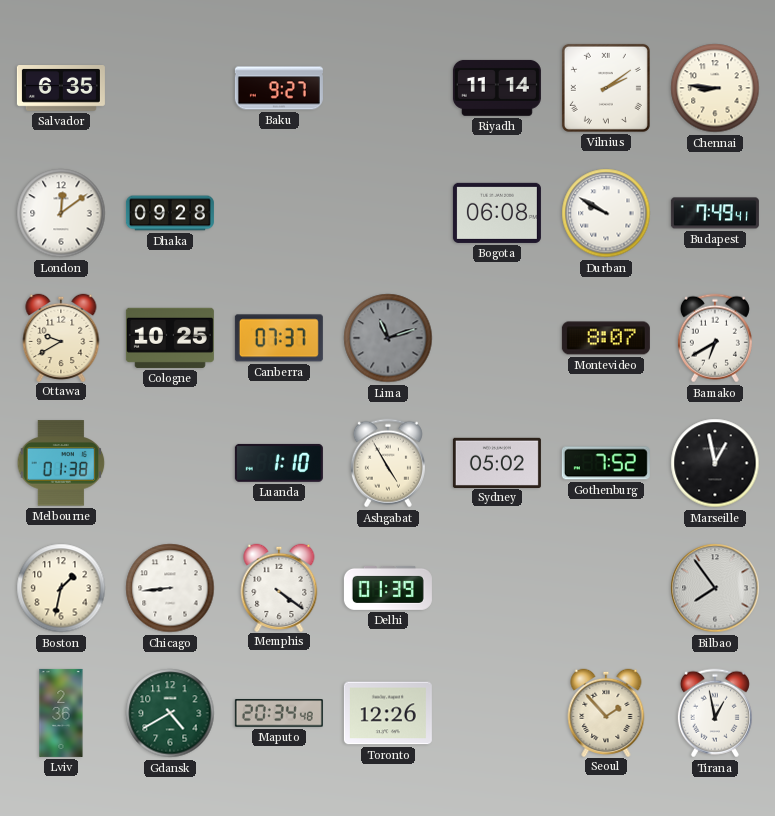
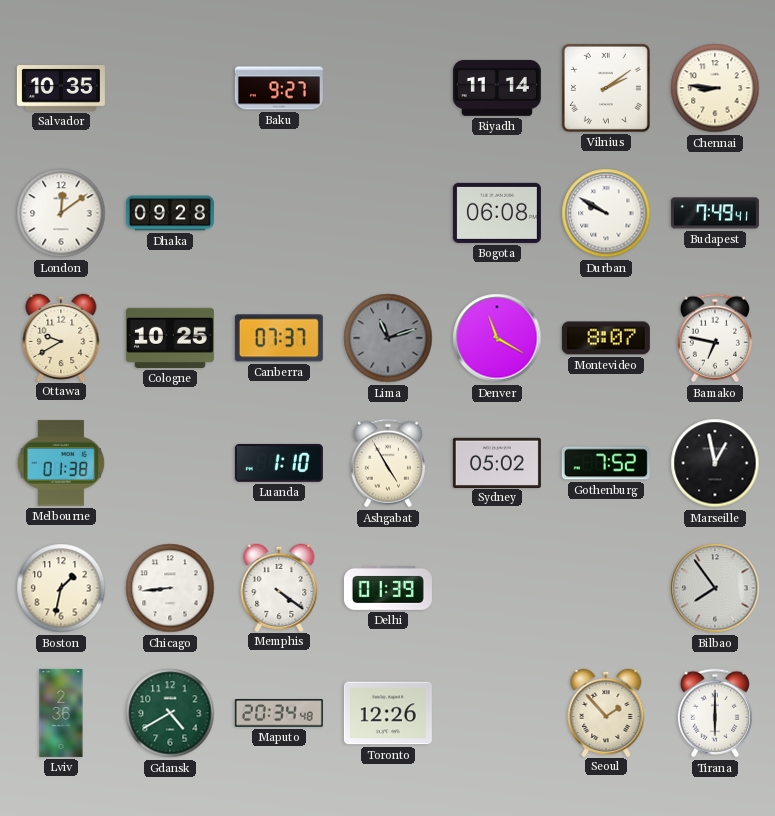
Salvador: 6:35 -> 10:35
Denver: none -> 11:20
Bamako: 6:40 -> 6:47
Tirana: 12:58 -> 6:00
